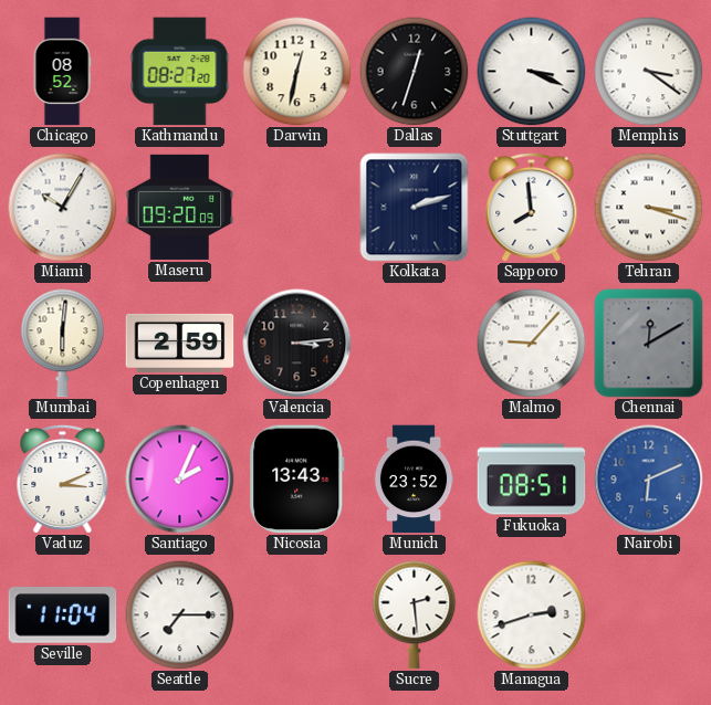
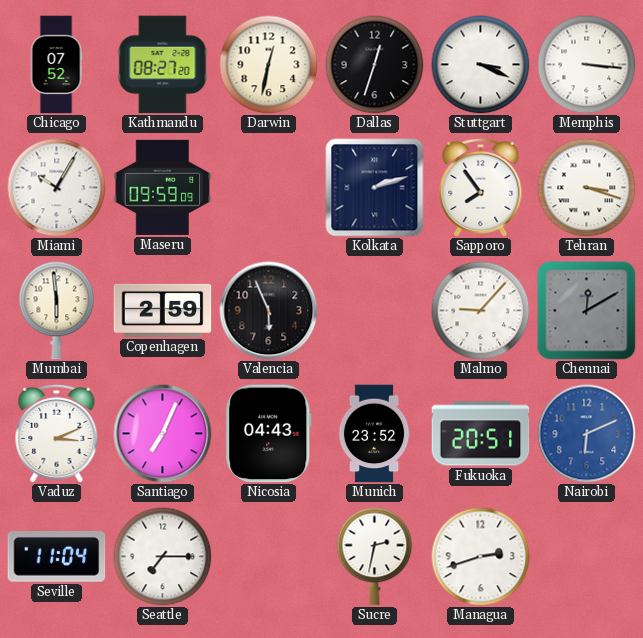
Chicago: 08:52 -> 07:52
Memphis: 3:21 -> 3:16
Maseru: 09:20 -> 09:59
Sapporo: 7:59 -> 7:54
Mumbai: 6:01 -> 5:59
Valencia: 3:14 -> 5:56
Santiago: 2:04 -> 7:04
Nicosia: 13:43 -> 04:43
Fukuoka: 08:51 -> 20:51
Sucre: 2:29 -> 2:32
